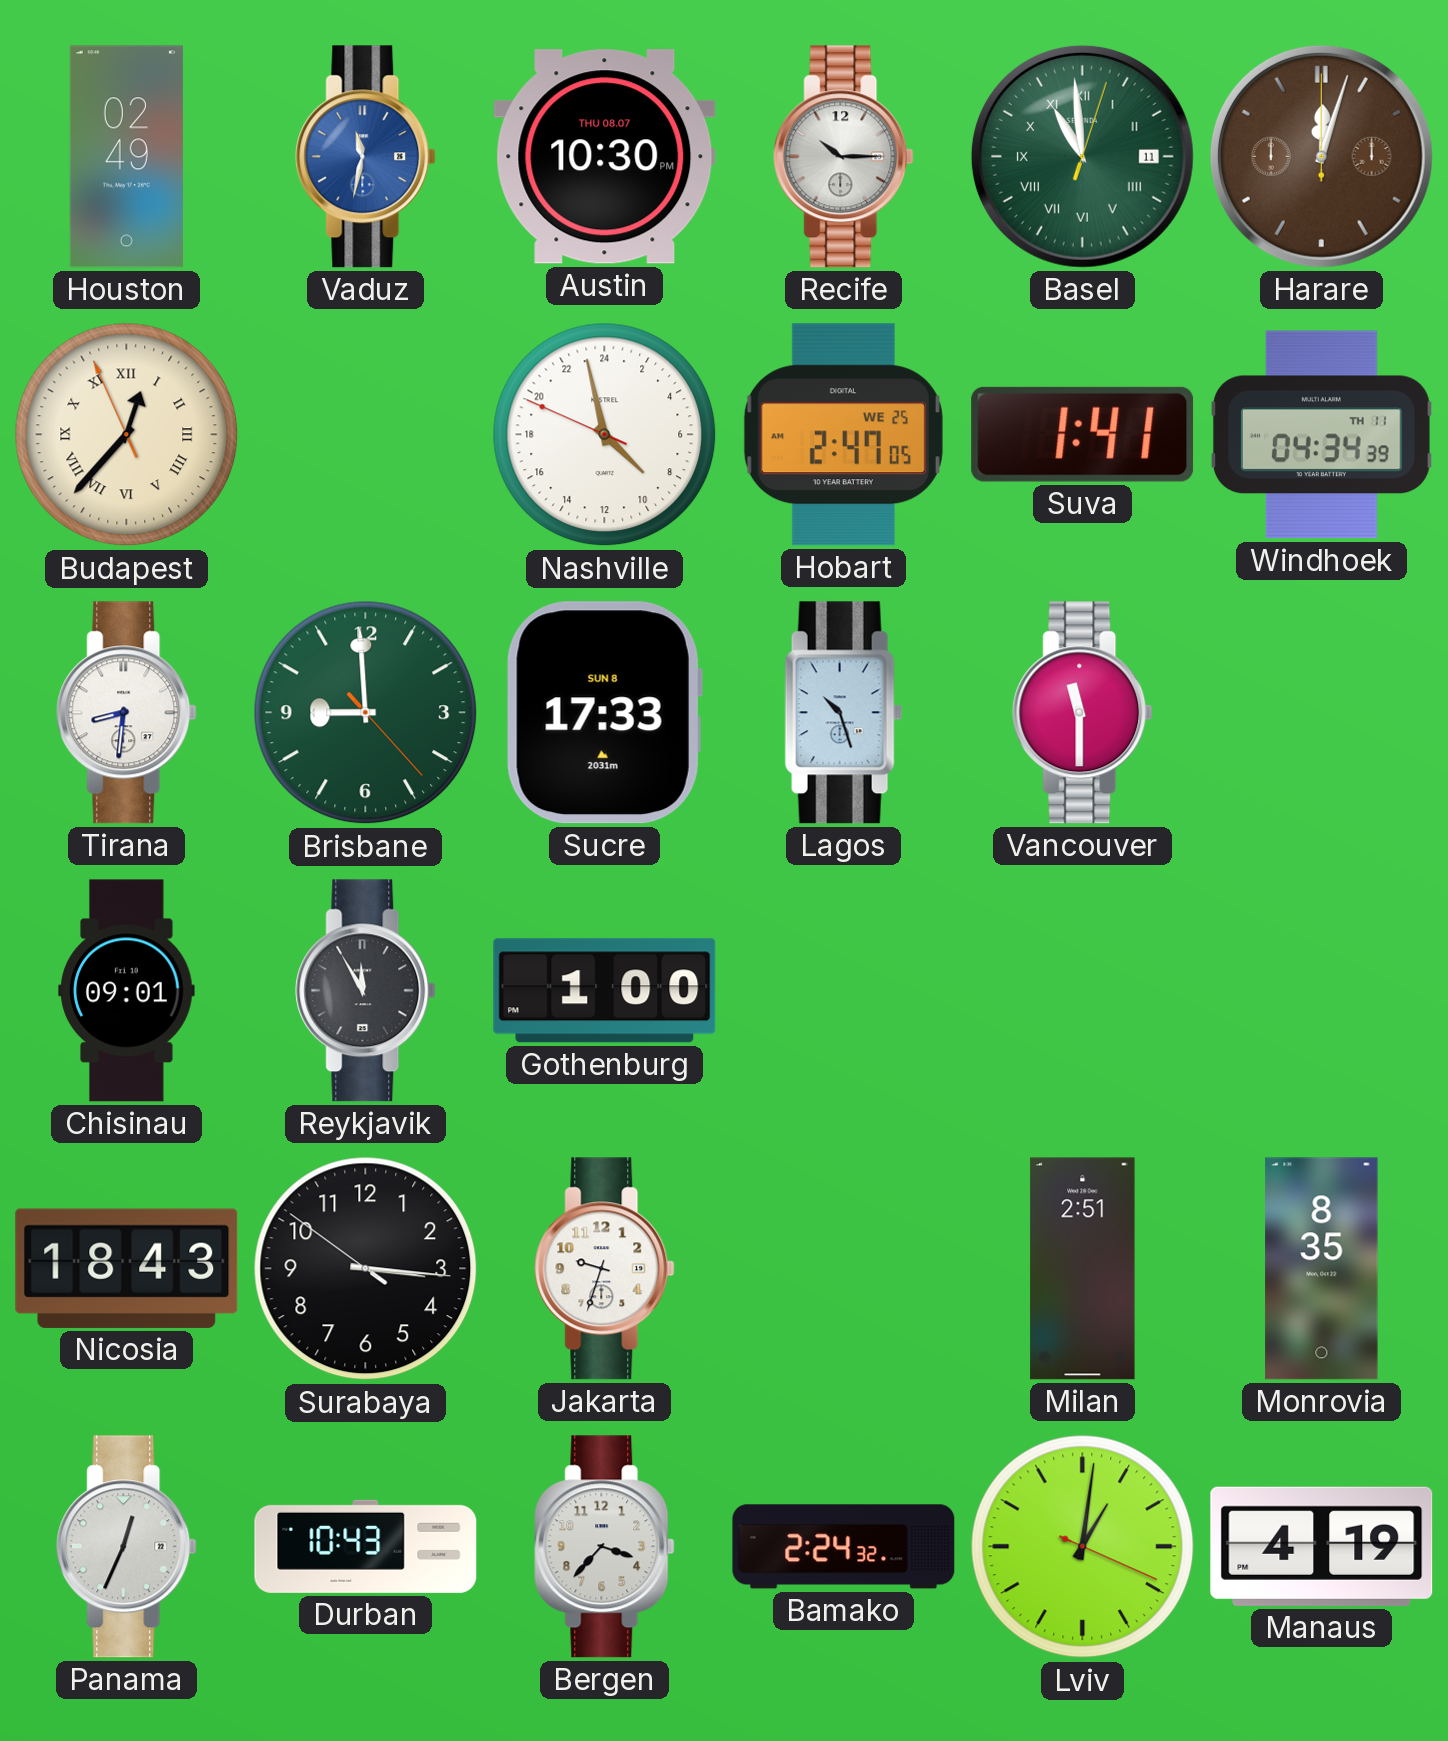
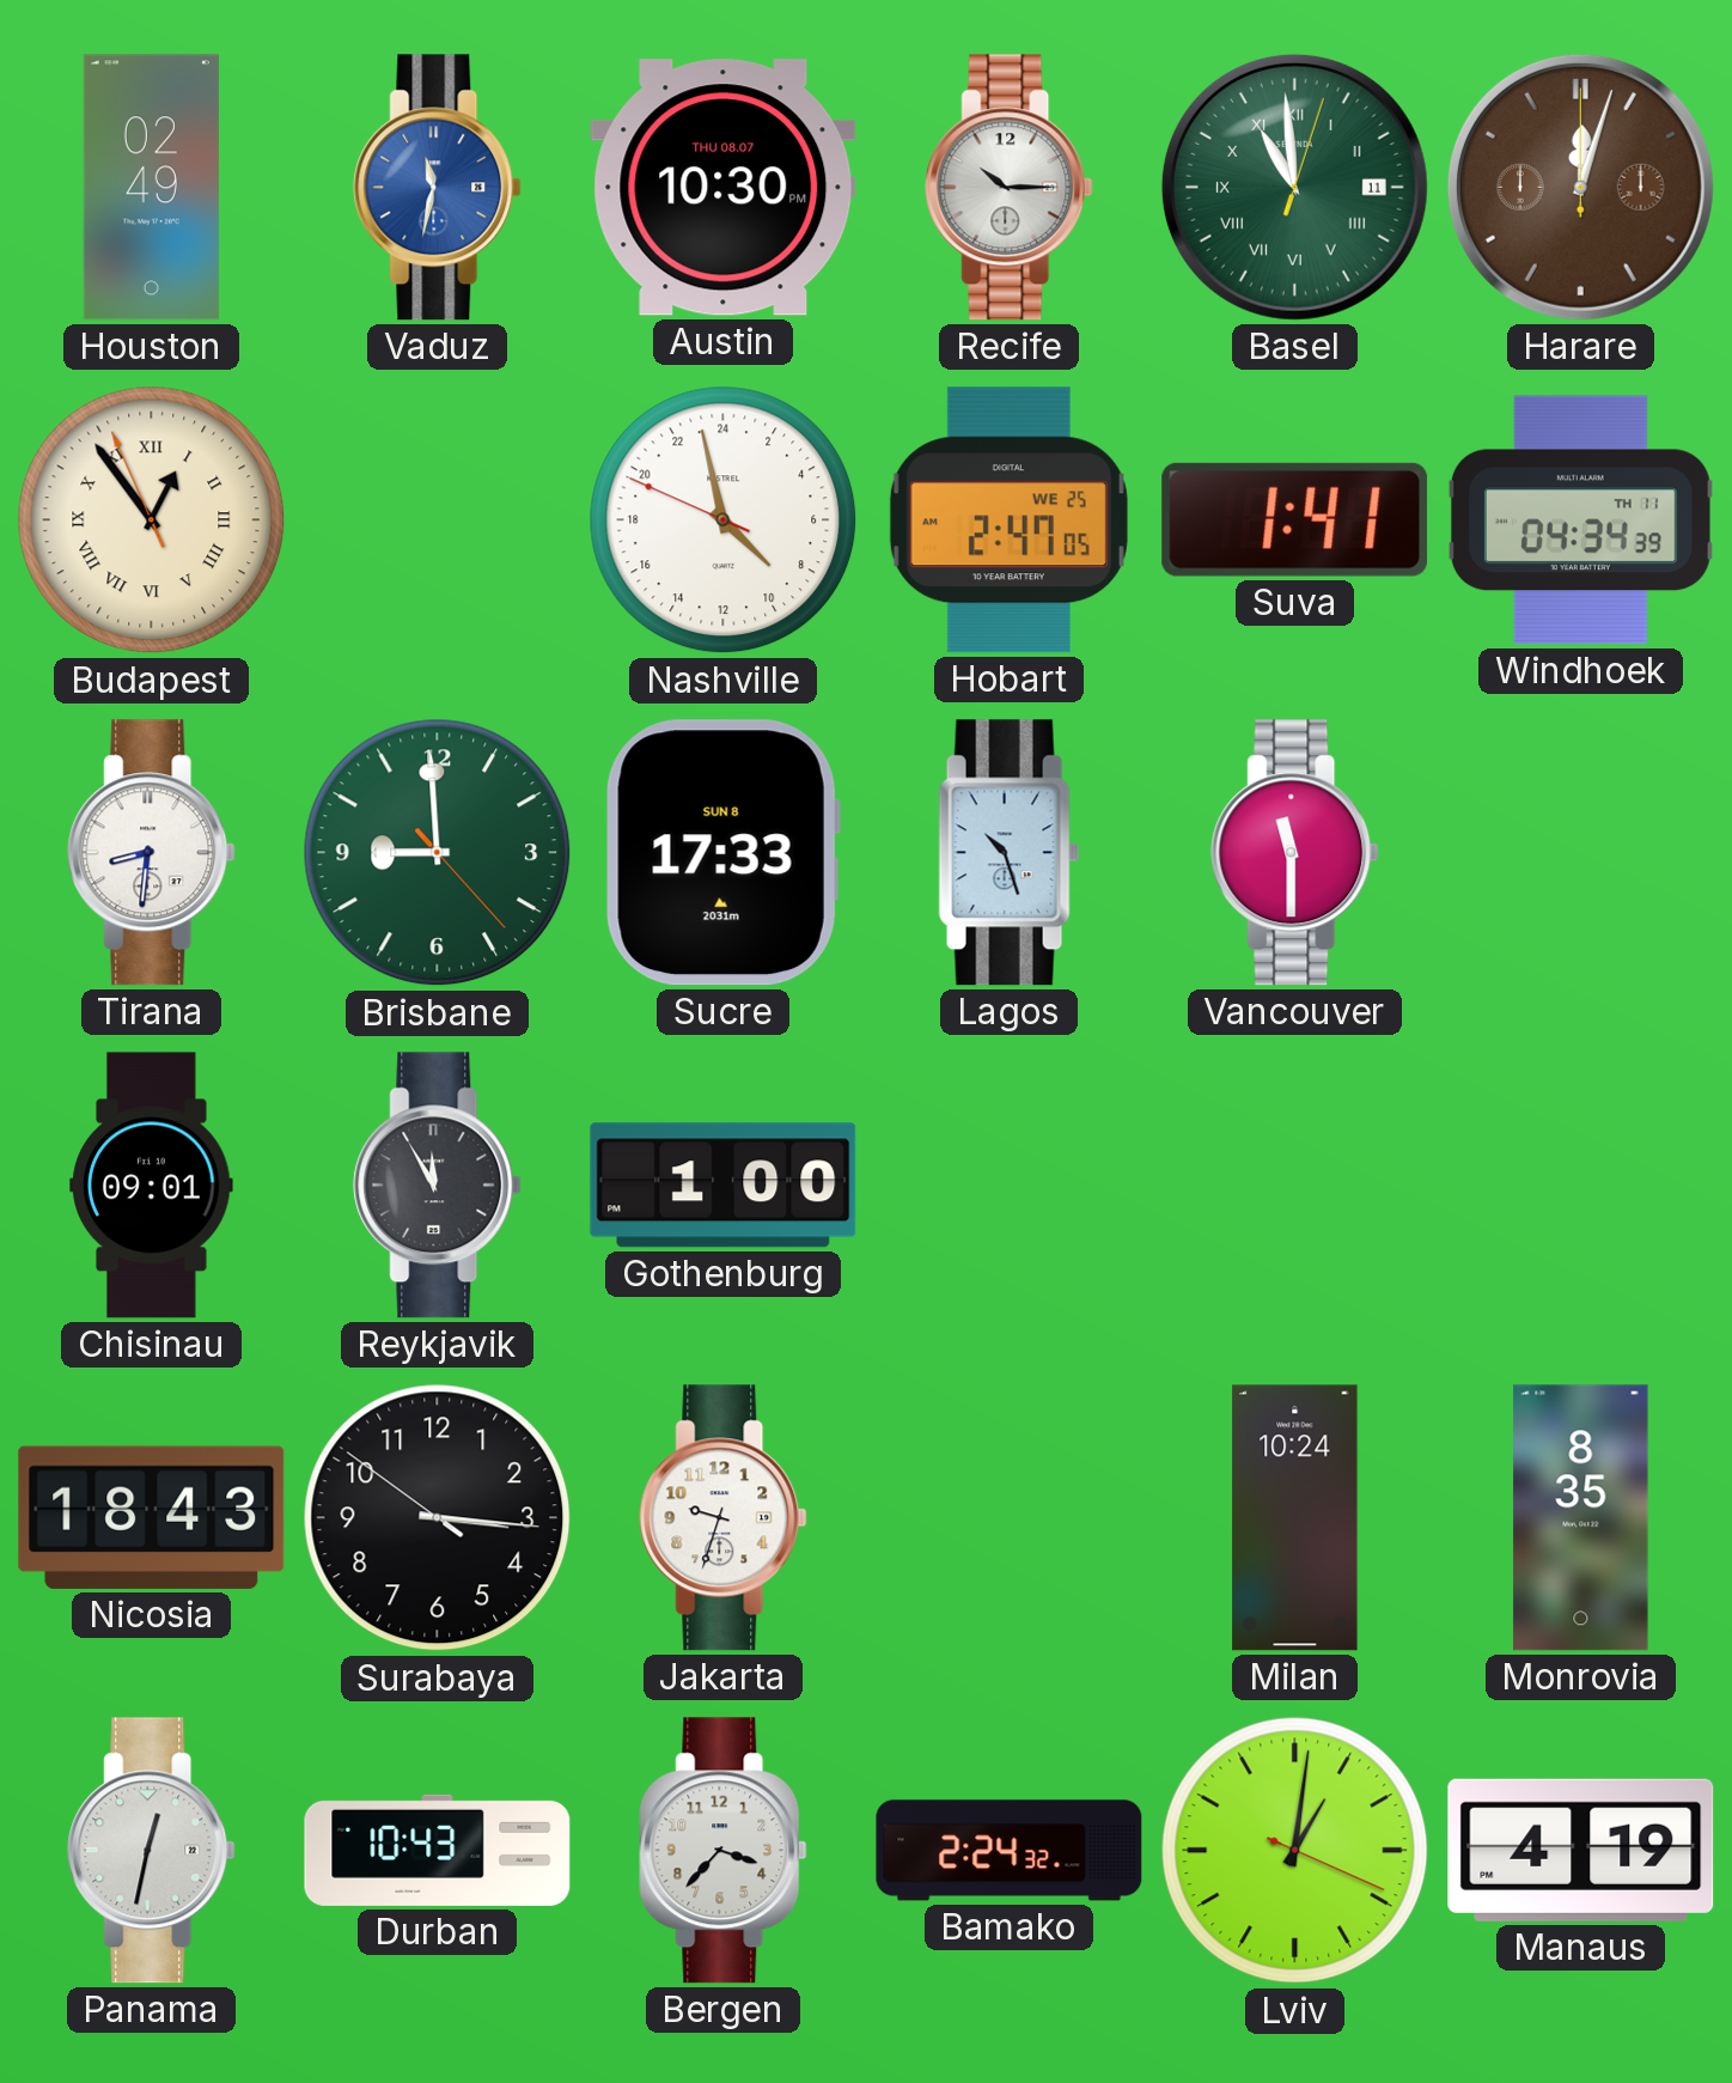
Budapest: 12:36 -> 12:53
Milan: 2:51 -> 10:24
Panama: 12:34 -> 12:32
